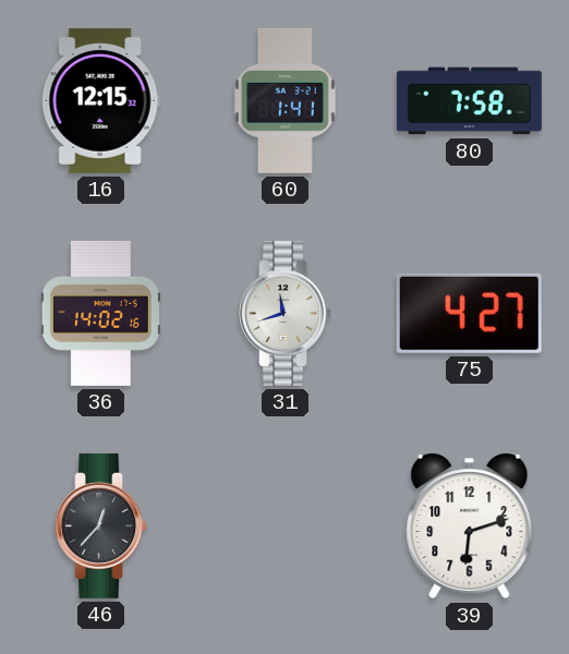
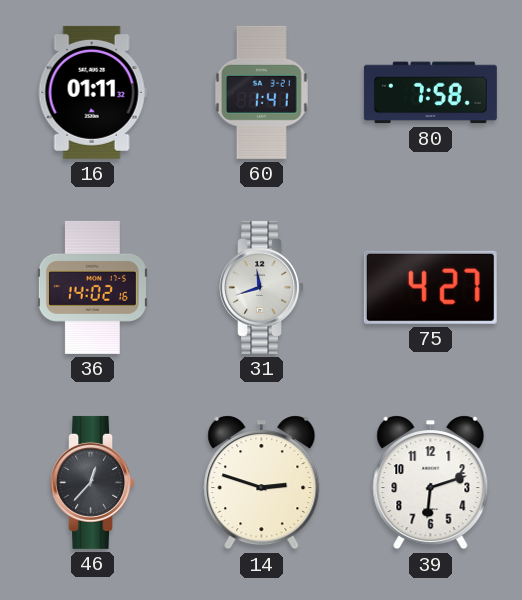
16: 12:15 -> 01:11
14: none -> 2:48
